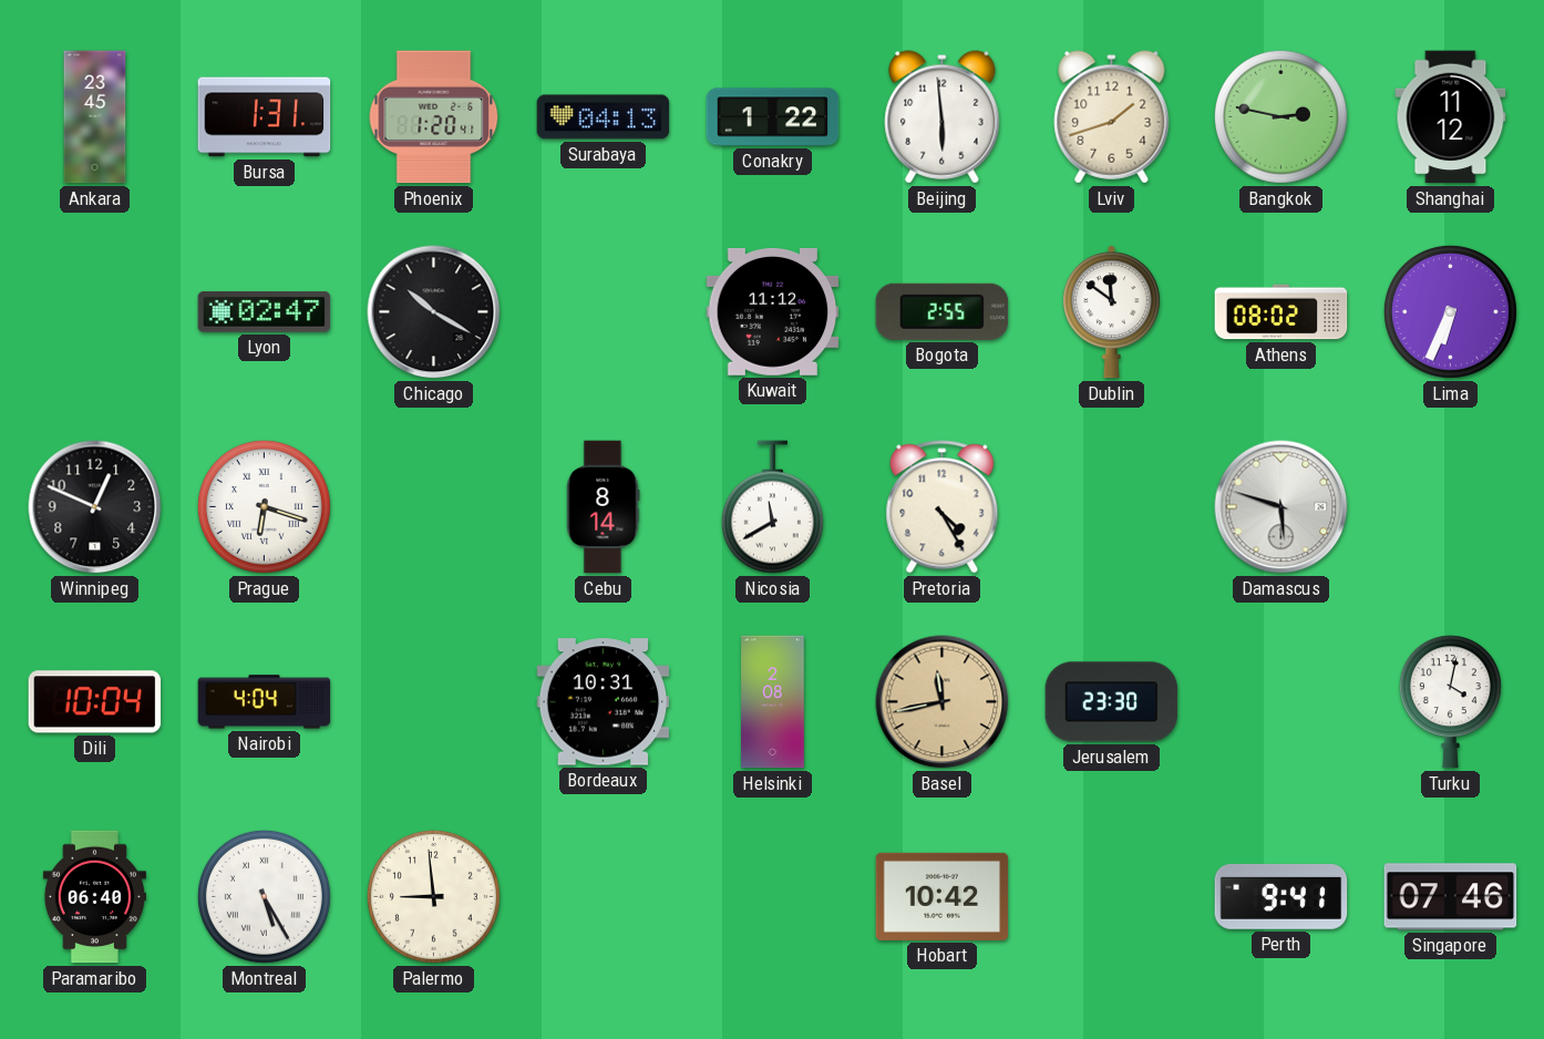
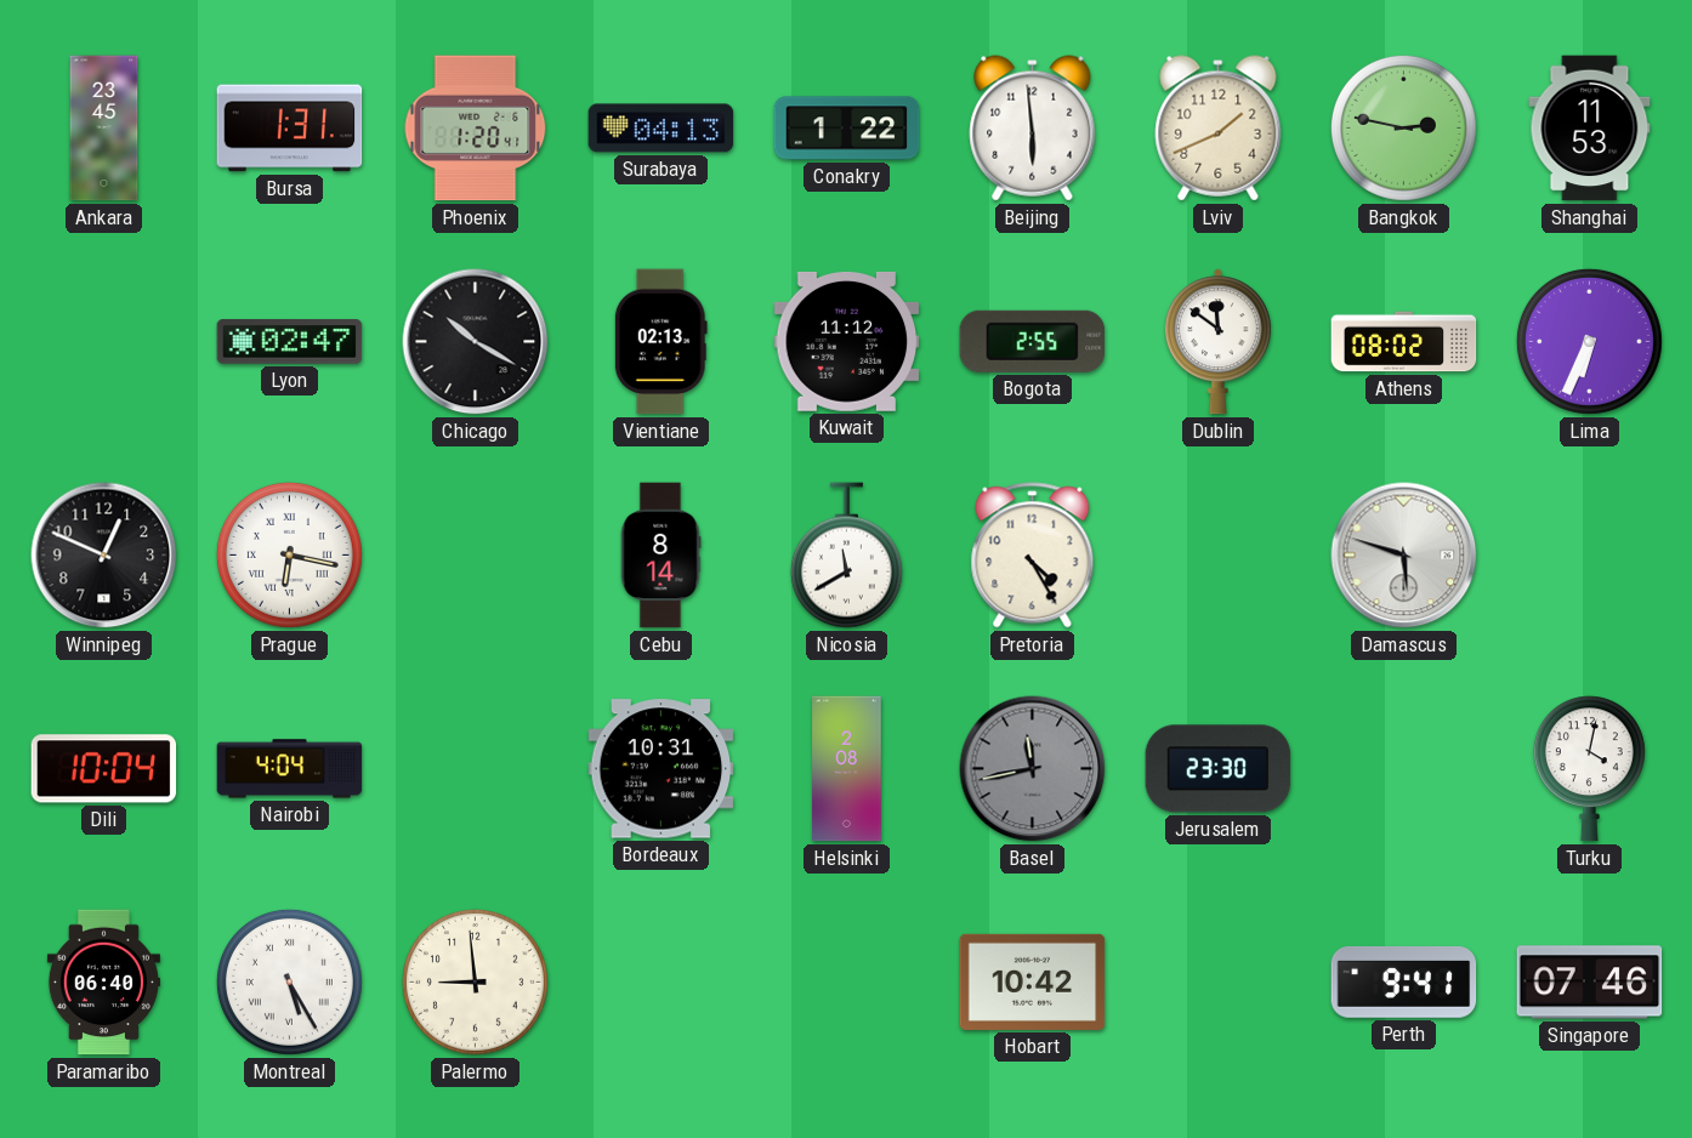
Lviv: 1:42 -> 1:41
Shanghai: 11:12 -> 11:53
Vientiane: none -> 02:13
Prague: 6:18 -> 6:17
Basel dial: champagne -> grey
